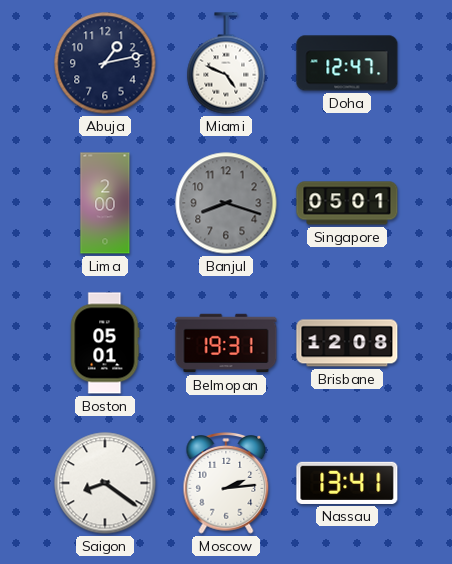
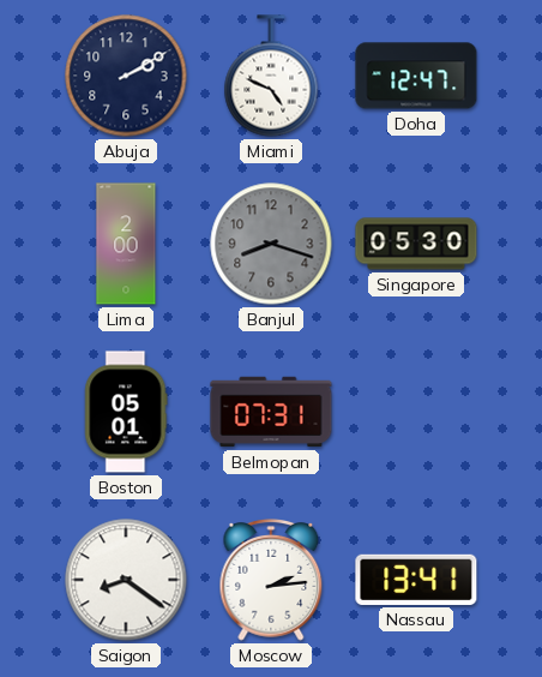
Abuja: 1:13 -> 2:10
Singapore: 05:01 -> 05:30
Belmopan: 19:31 -> 07:31
Brisbane: 12:08 -> none
